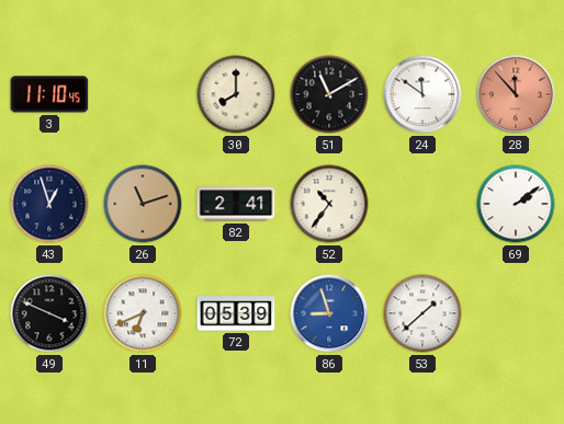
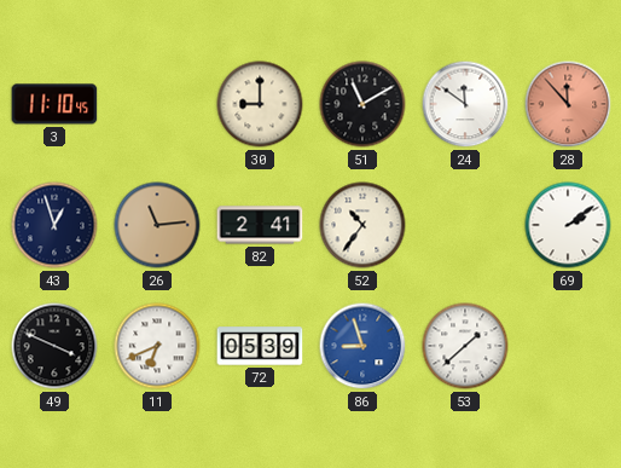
30: 8:00 -> 9:00
26: 11:12 -> 11:14
